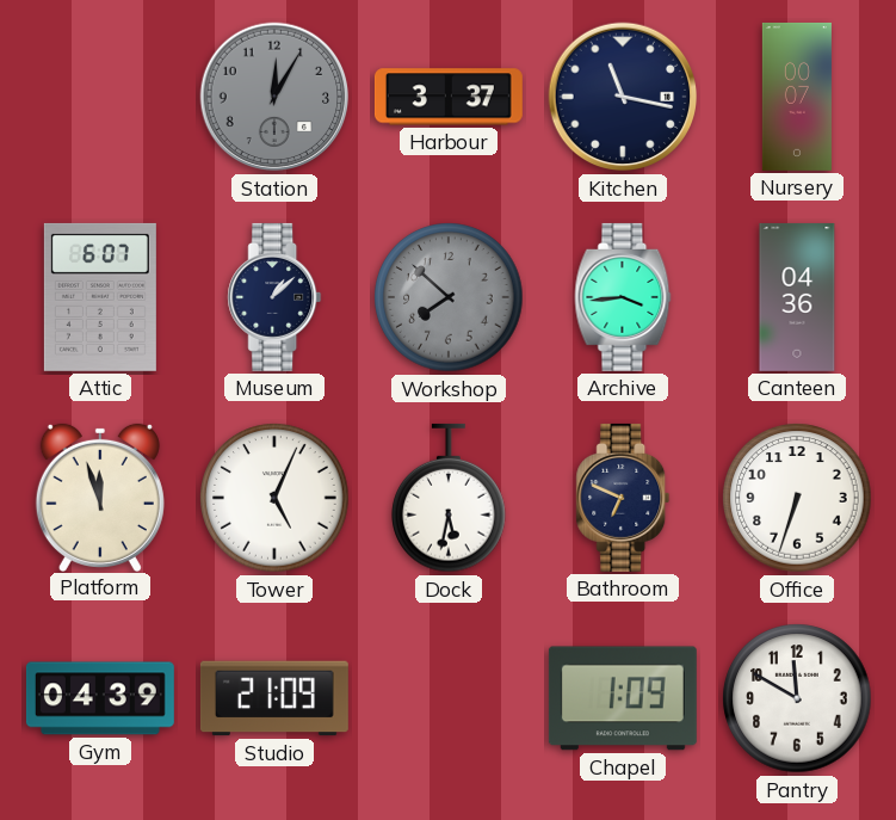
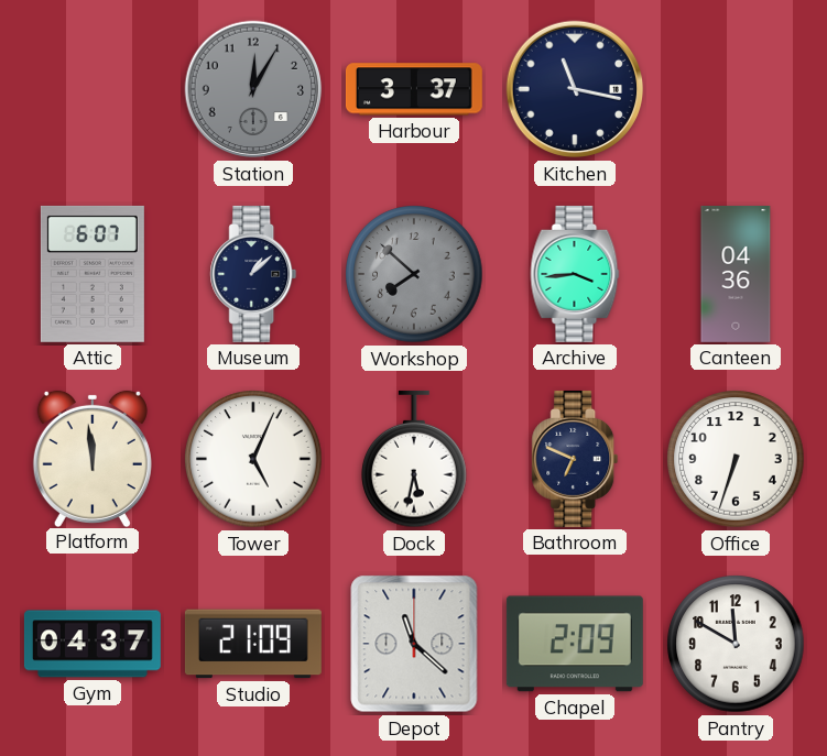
Nursery: 00:07 -> none
Platform: 11:57 -> 11:59
Gym: 04:39 -> 04:37
Depot: none -> 11:22
Chapel: 1:09 -> 2:09
